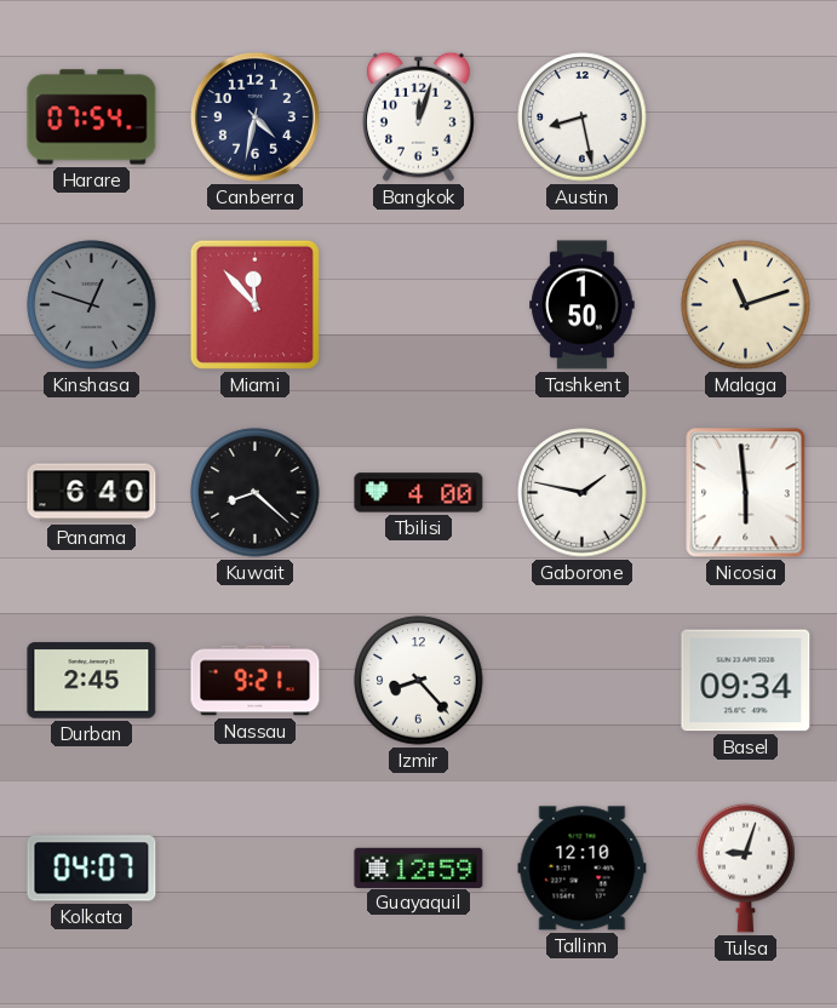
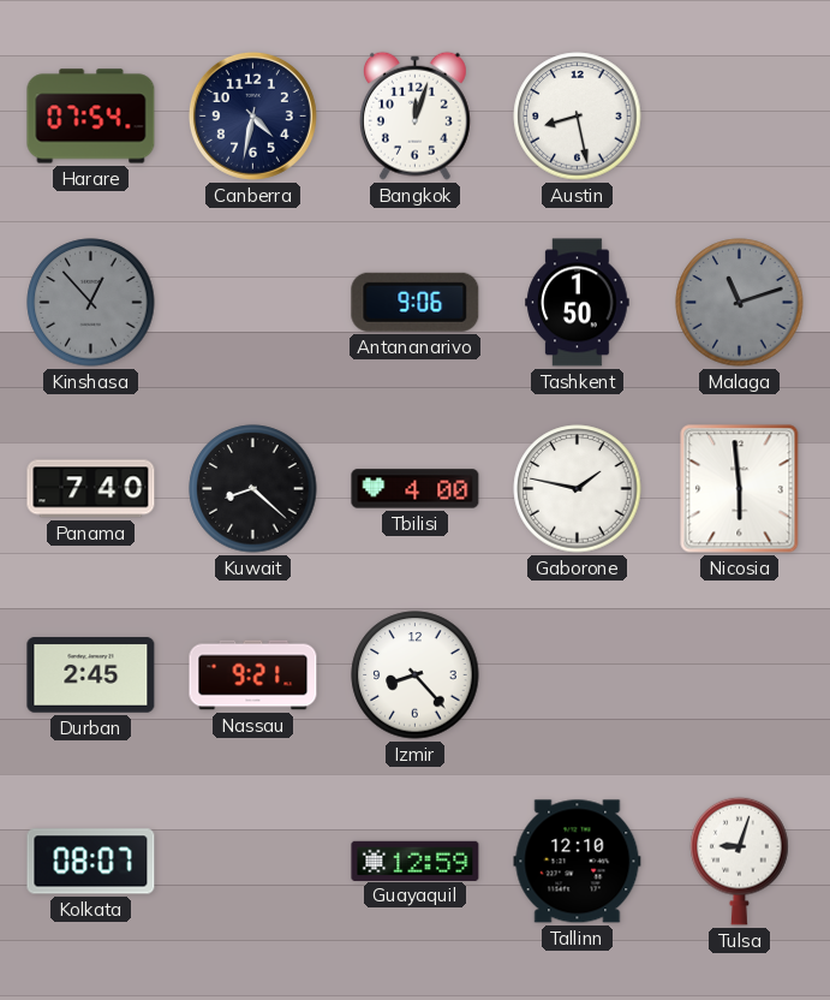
Kinshasa: 12:48 -> 12:53
Miami: 11:53 -> none
Antananarivo: none -> 9:06
Malaga dial: cream -> grey
Panama: 6:40 -> 7:40
Basel: 09:34 -> none
Kolkata: 04:07 -> 08:07
